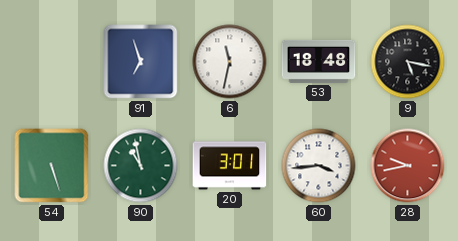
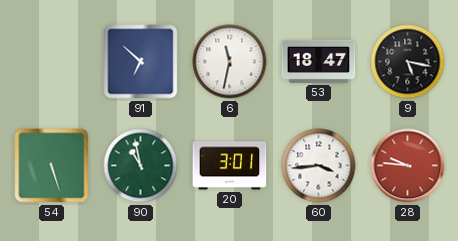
91: 6:57 -> 6:52
53: 18:48 -> 18:47
28: 9:43 -> 9:46
